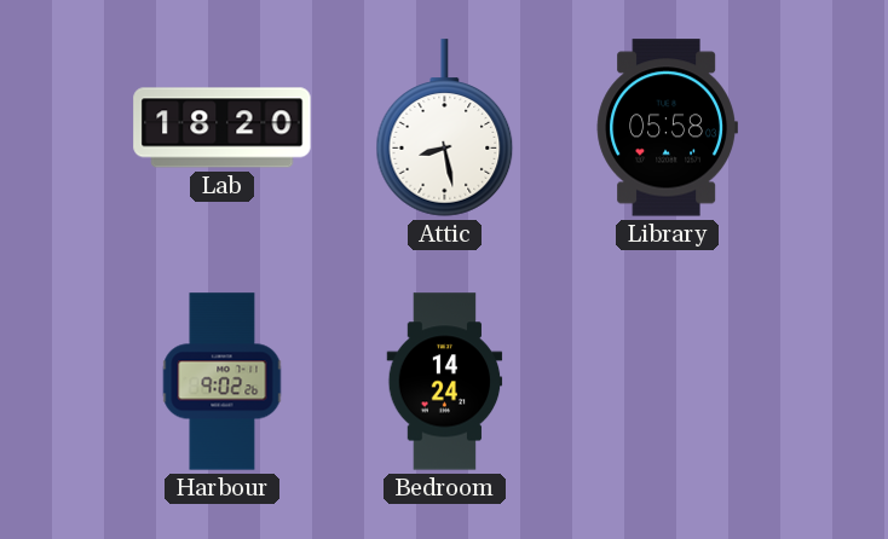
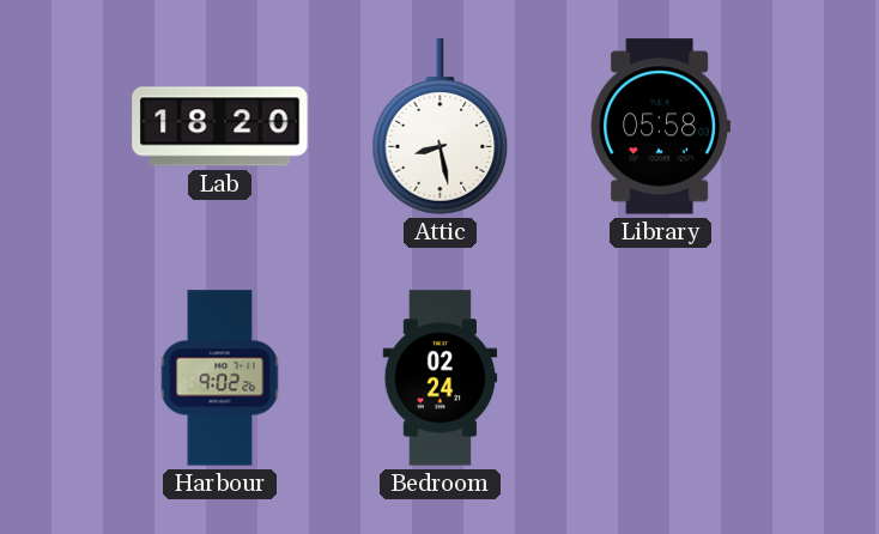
Bedroom: 14:24 -> 02:24
